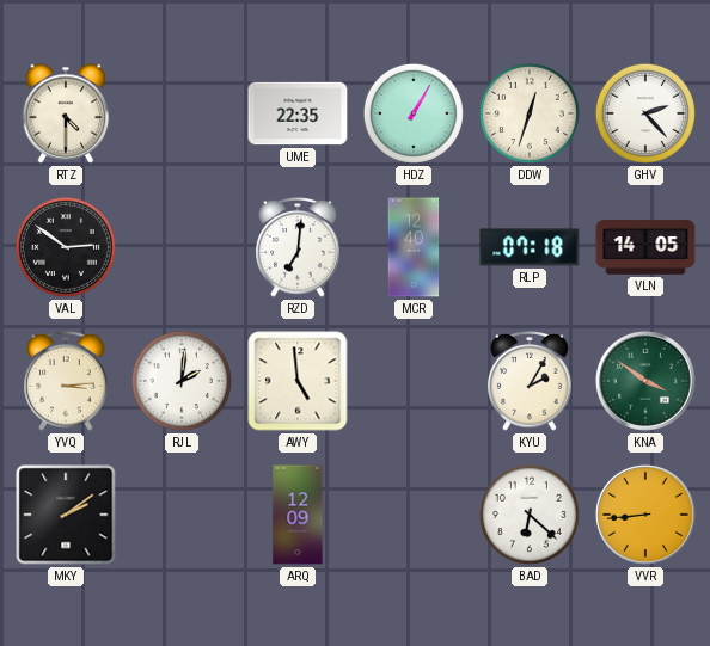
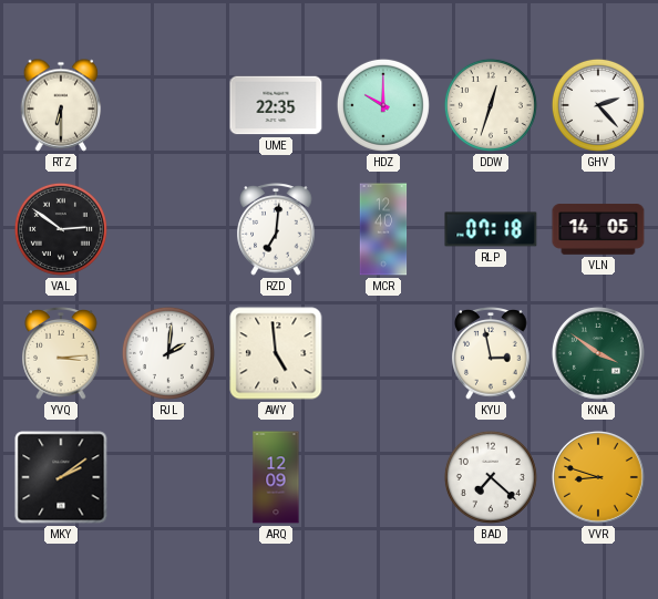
RTZ: 4:30 -> 6:30
HDZ: 1:05 -> 10:00
KYU: 2:05 -> 2:58
BAD: 6:22 -> 7:22
VVR: 8:44 -> 8:48
